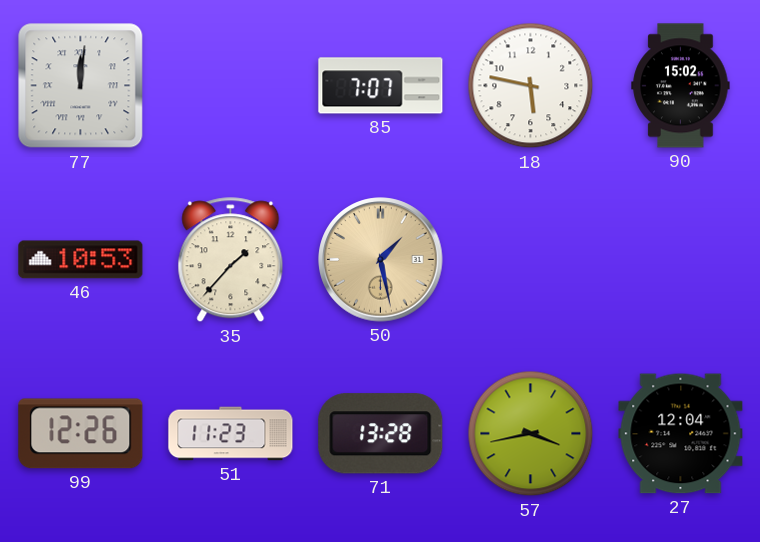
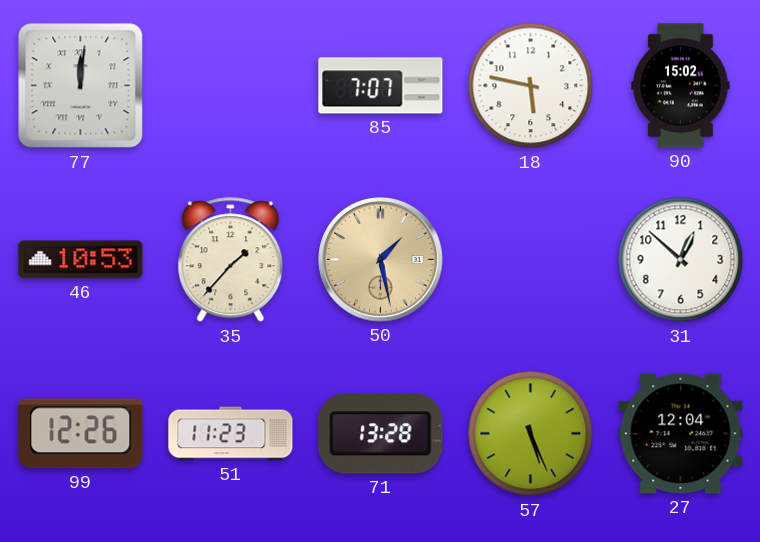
31: none -> 12:52
57: 3:43 -> 5:26
